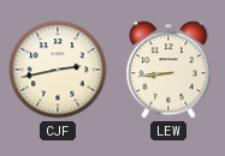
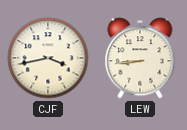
CJF: 2:43 -> 3:43
